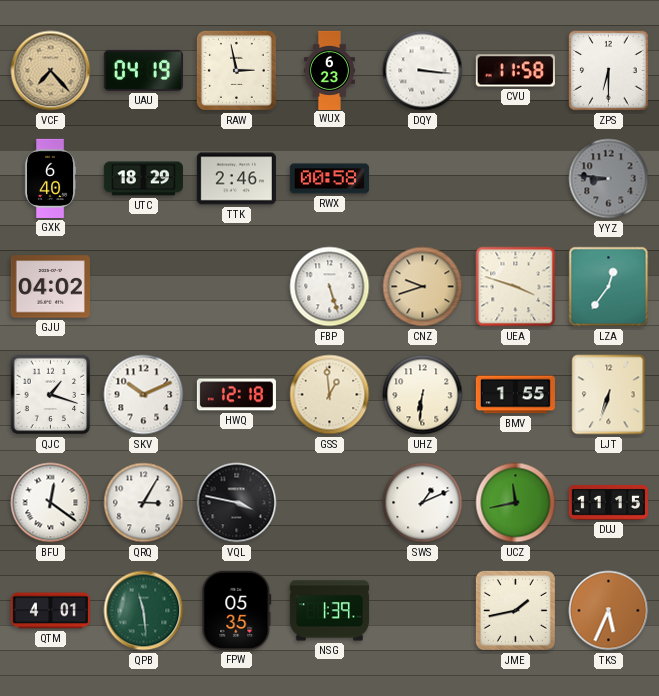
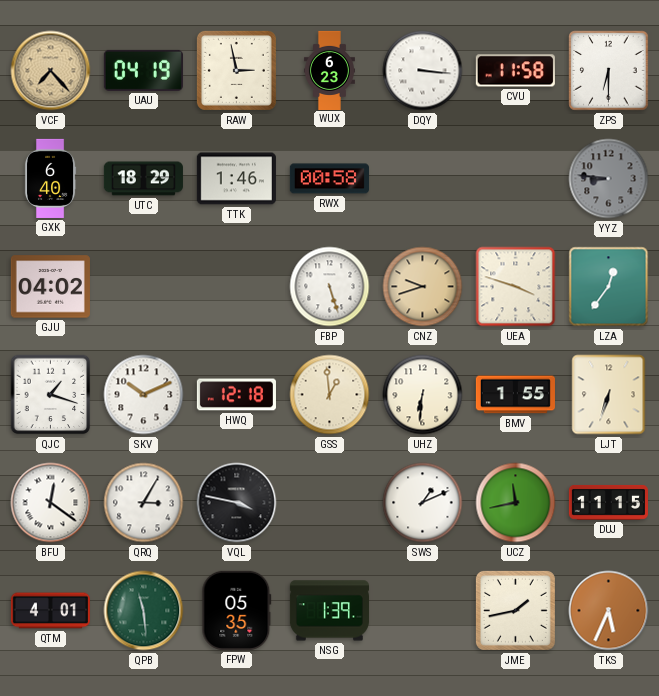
TTK: 2:46 -> 1:46
